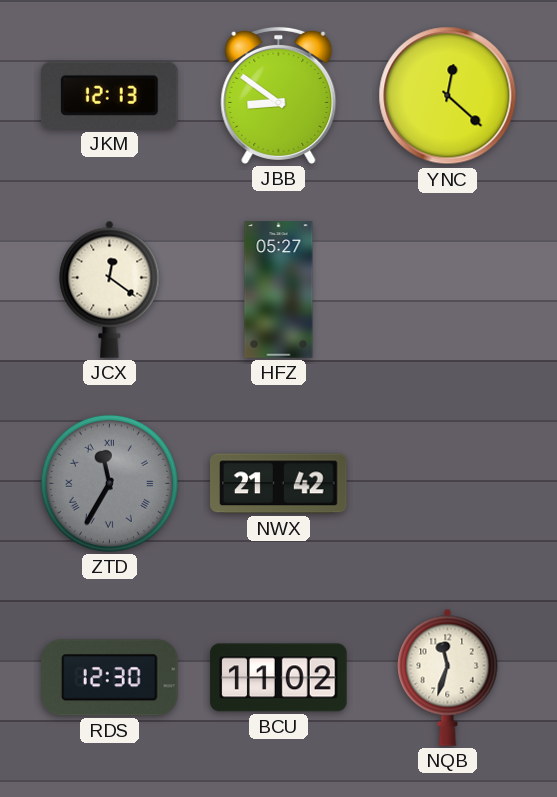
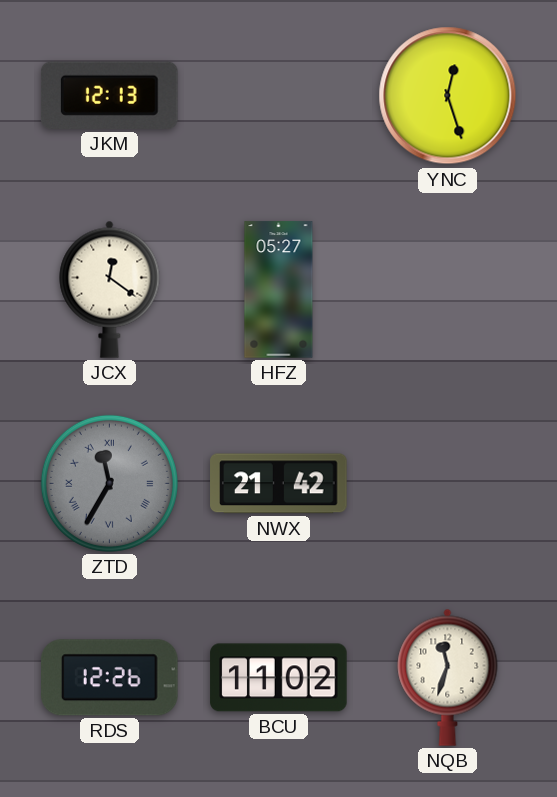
JBB: 8:51 -> none
YNC: 12:22 -> 12:27
RDS: 12:30 -> 12:26
